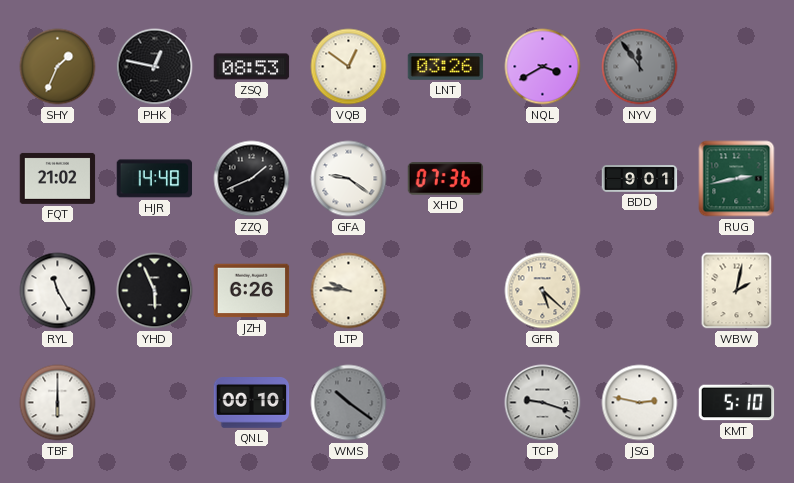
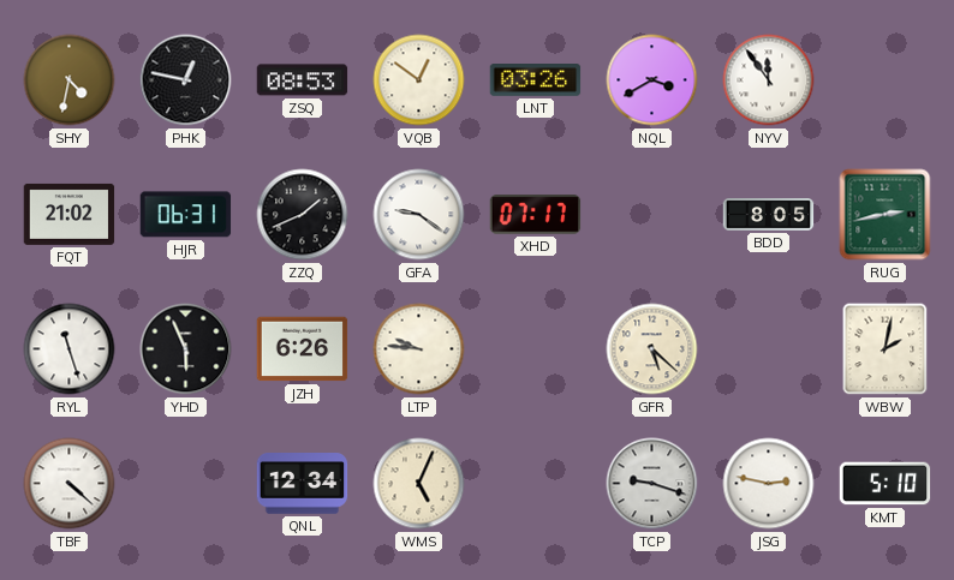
SHY: 1:34 -> 4:32
NYV dial: grey -> white
HJR: 14:48 -> 06:31
XHD: 07:36 -> 07:17
BDD: 9:01 -> 8:05
RYL: 11:25 -> 11:27
TBF: 6:00 -> 4:22
QNL: 00:10 -> 12:34
WMS: 10:21 -> 5:04
WMS dial: grey -> cream
